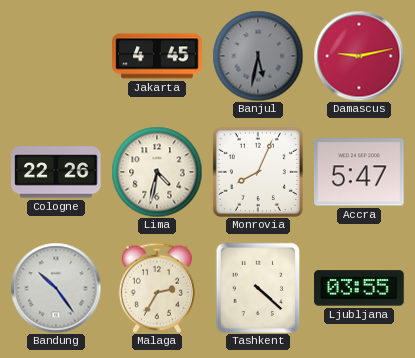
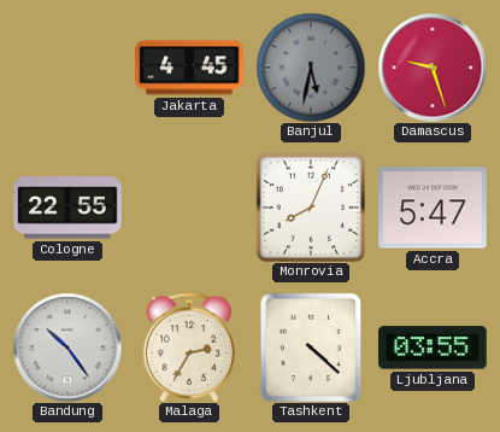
Damascus: 9:13 -> 9:27
Cologne: 22:26 -> 22:55
Lima: 4:32 -> none
